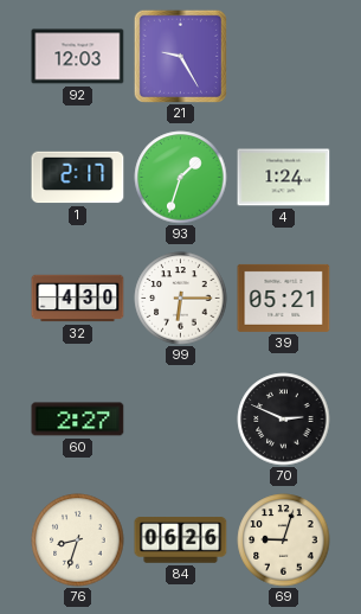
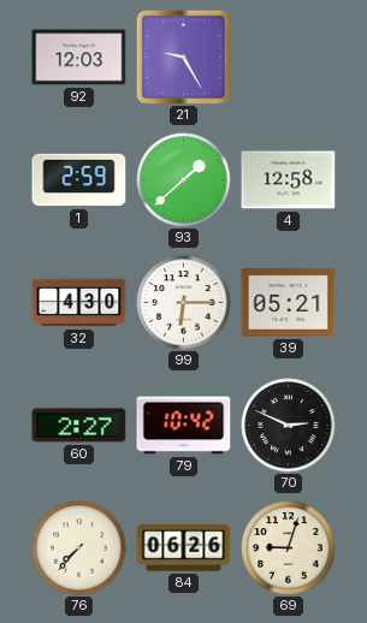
1: 2:17 -> 2:59
93: 1:33 -> 1:38
4: 1:24 -> 12:58
79: none -> 10:42
76: 8:33 -> 7:37
